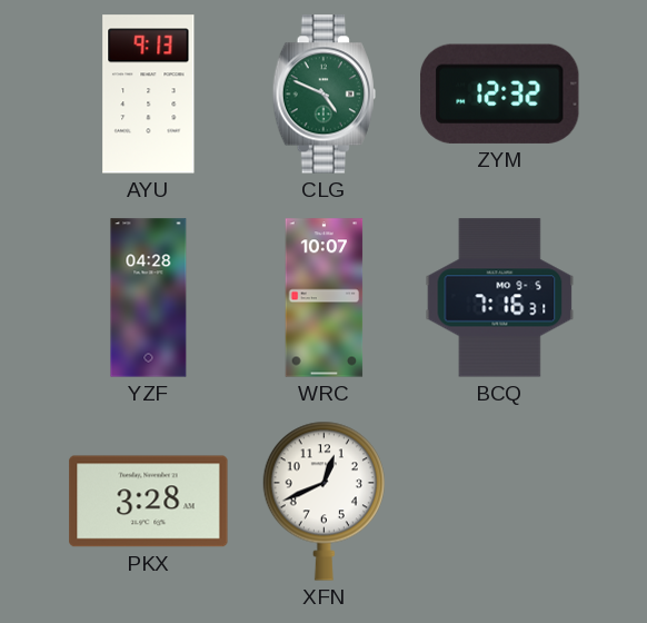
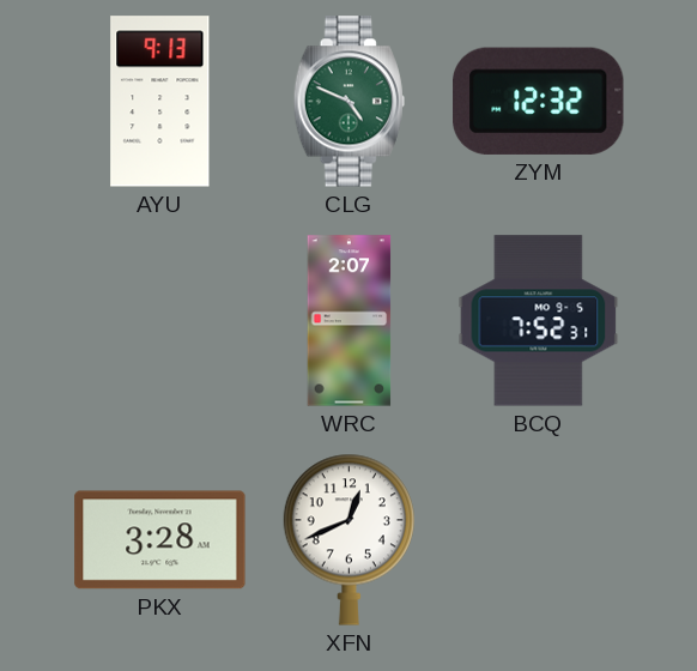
YZF: 04:28 -> none
WRC: 10:07 -> 2:07
BCQ: 7:16 -> 7:52
